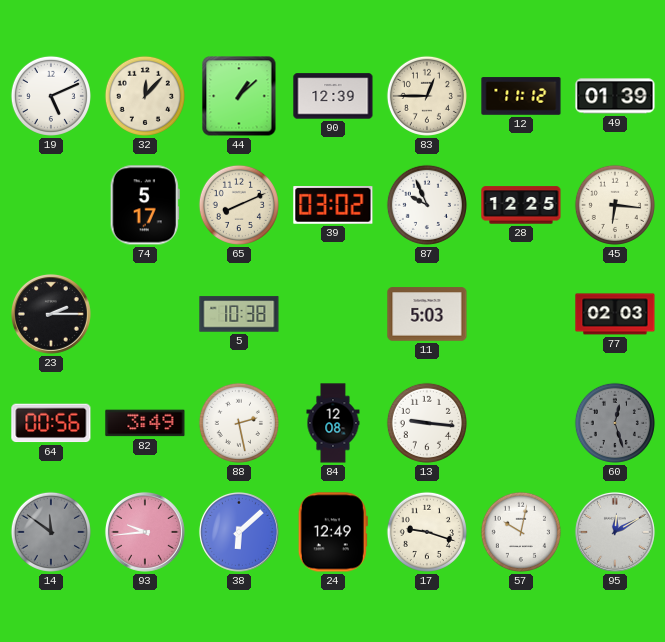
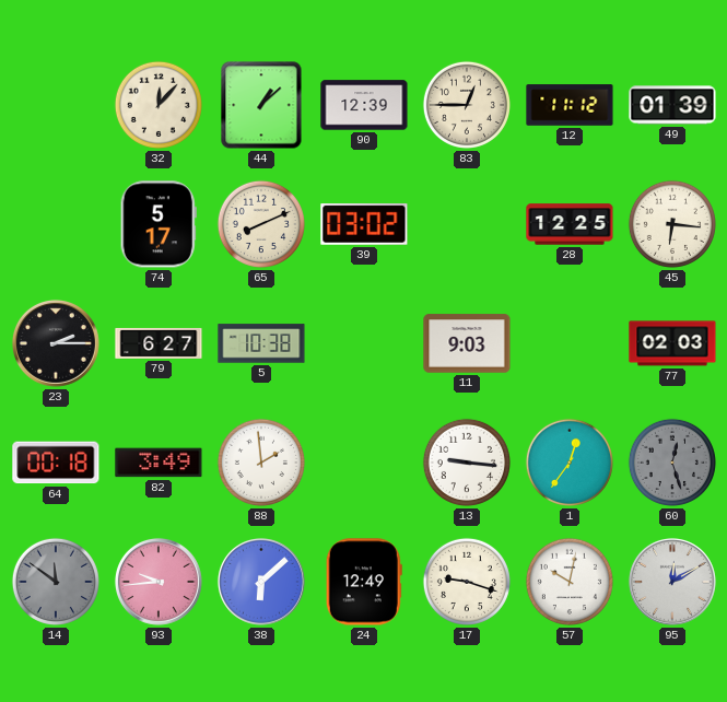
19: 5:11 -> none
87: 9:56 -> none
79: none -> 6:27
11: 5:03 -> 9:03
64: 00:56 -> 00:18
88: 2:28 -> 1:59
84: 12:08 -> none
1: none -> 12:36
